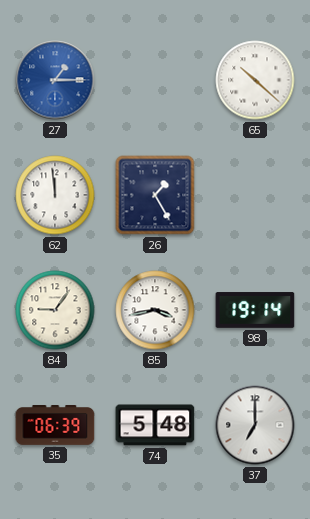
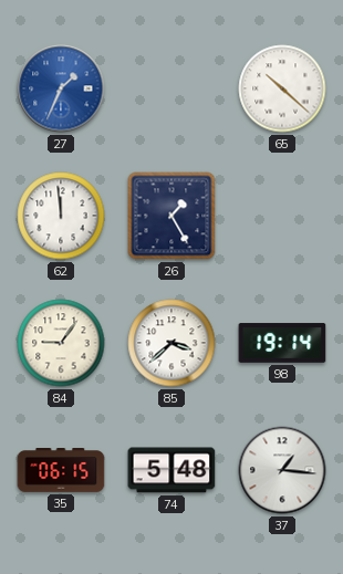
27: 1:15 -> 1:34
85: 3:43 -> 3:38
35: 06:39 -> 06:15
37: 7:00 -> 1:16
